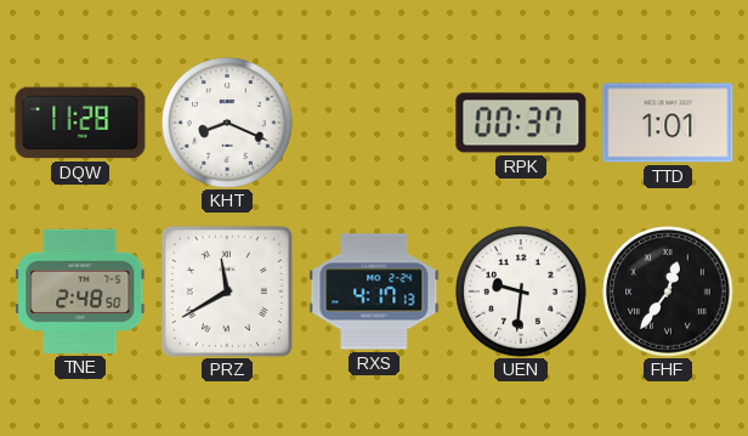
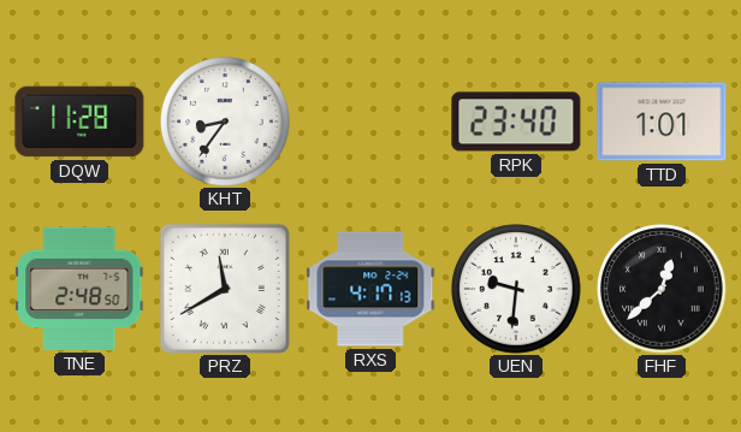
KHT: 8:19 -> 8:36
RPK: 00:37 -> 23:40
FHF: 12:36 -> 12:38
